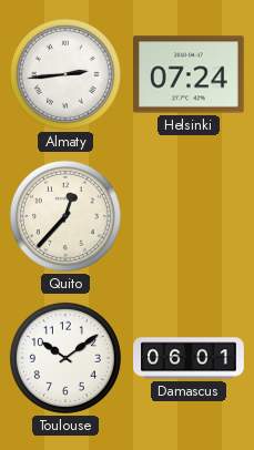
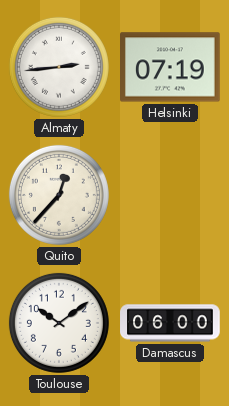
Helsinki: 07:24 -> 07:19
Damascus: 06:01 -> 06:00
